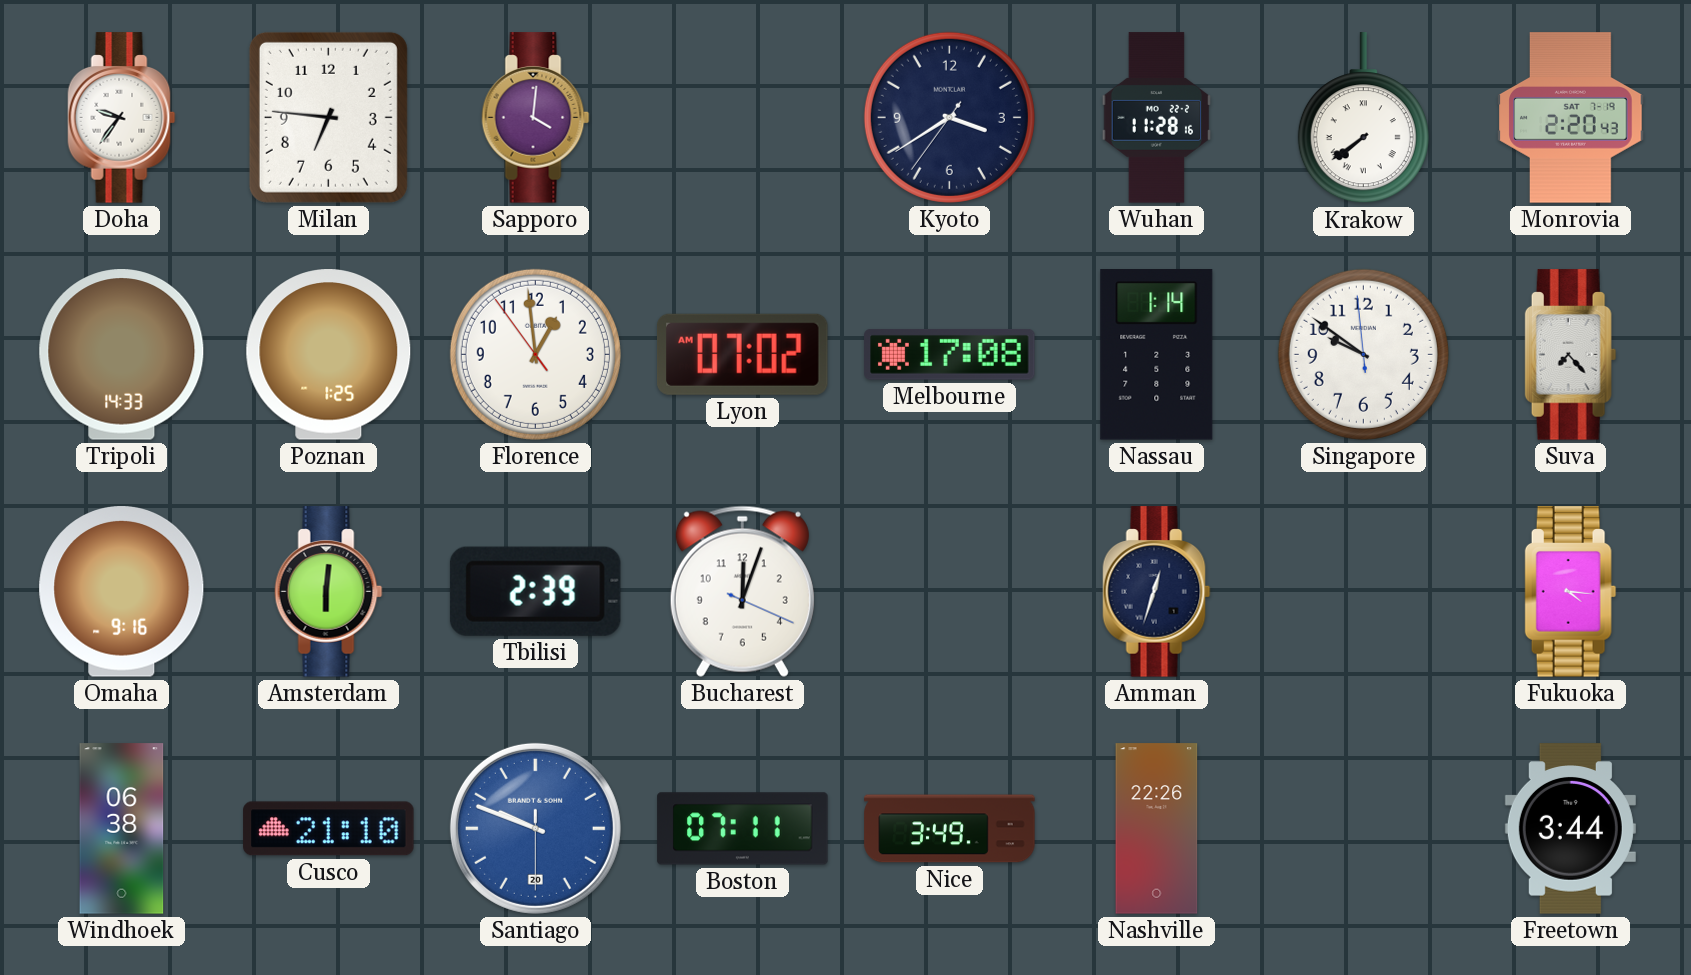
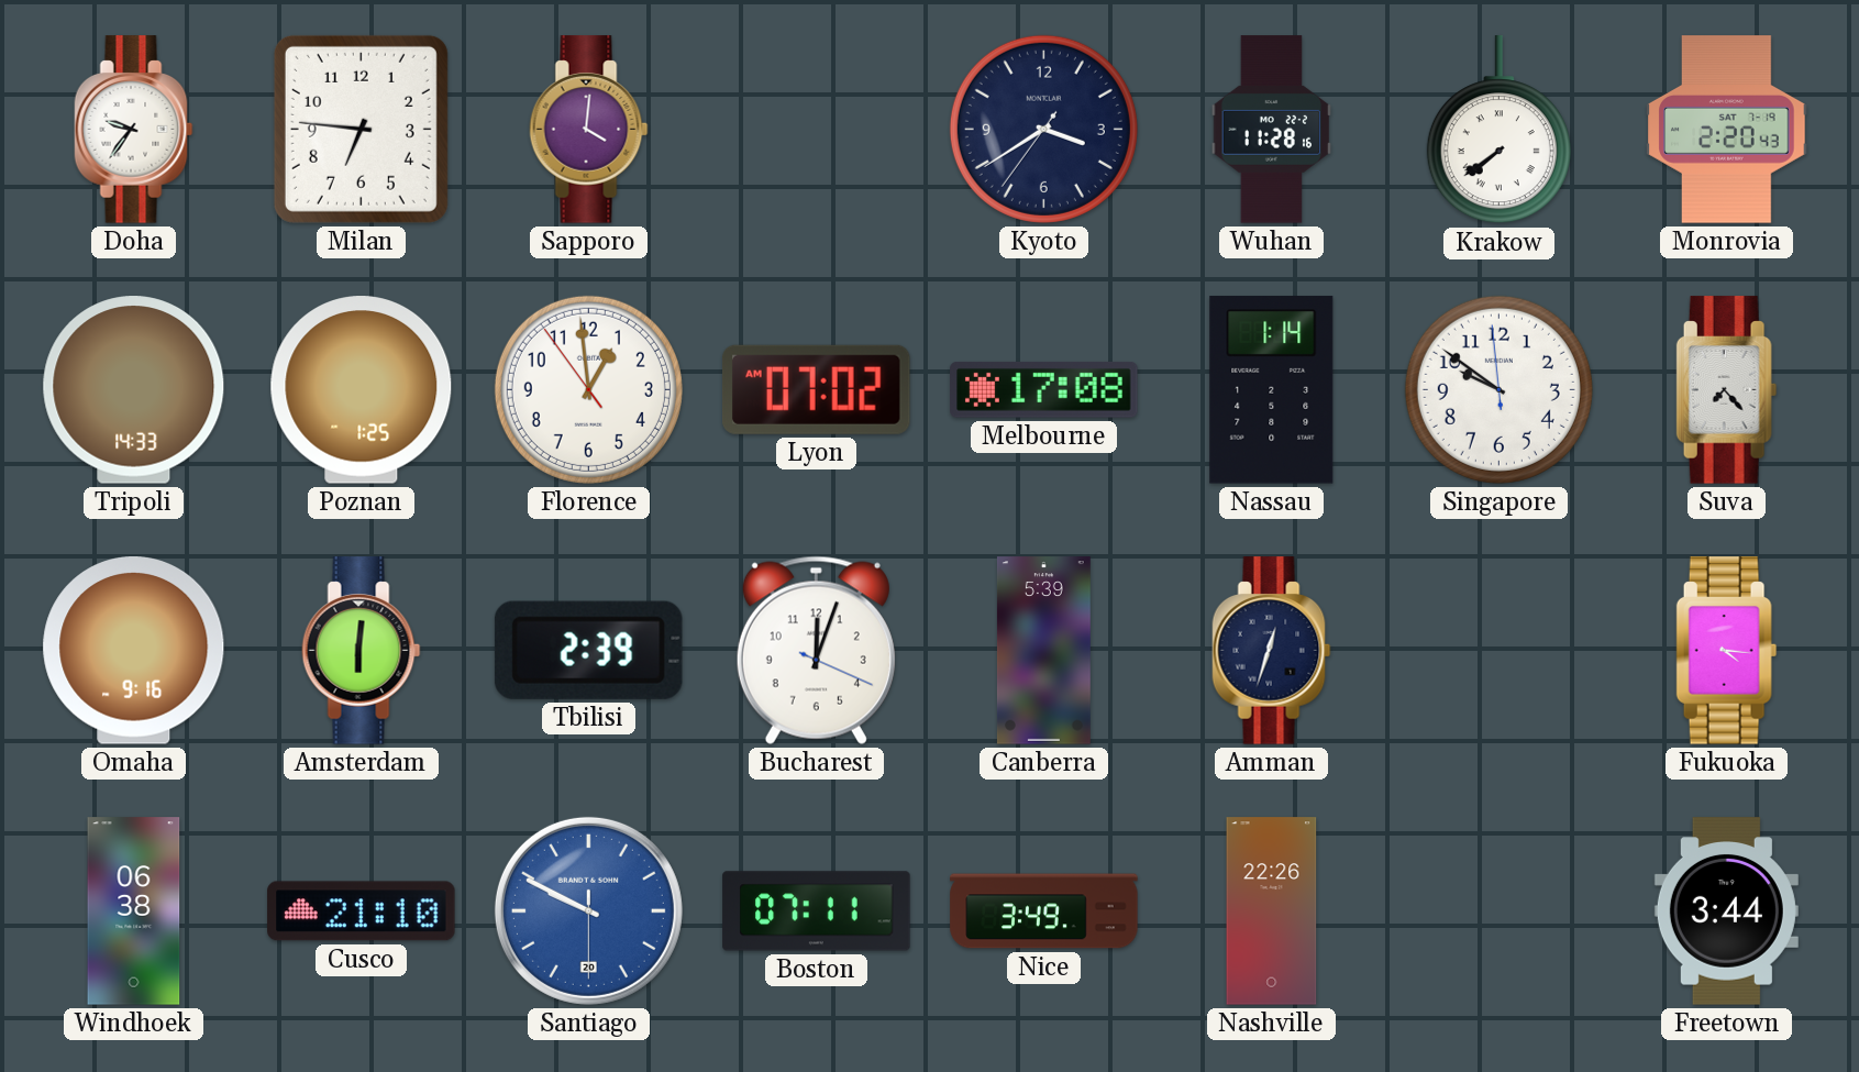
Canberra: none -> 5:39
Santiago: 9:48 -> 9:49
